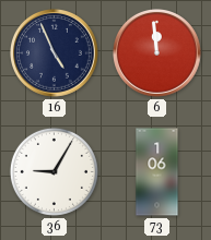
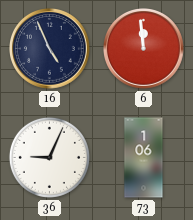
36: 9:05 -> 9:04
